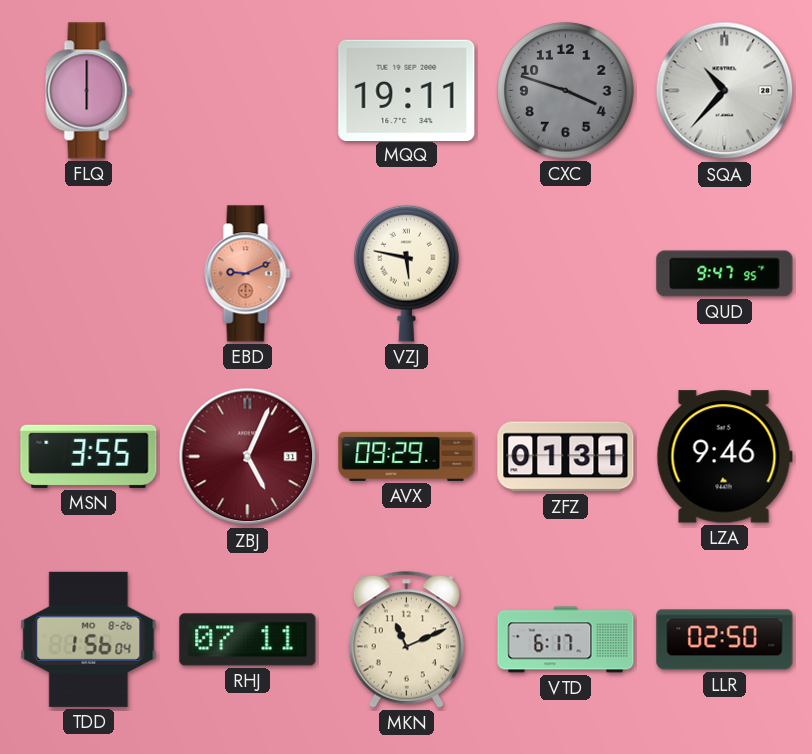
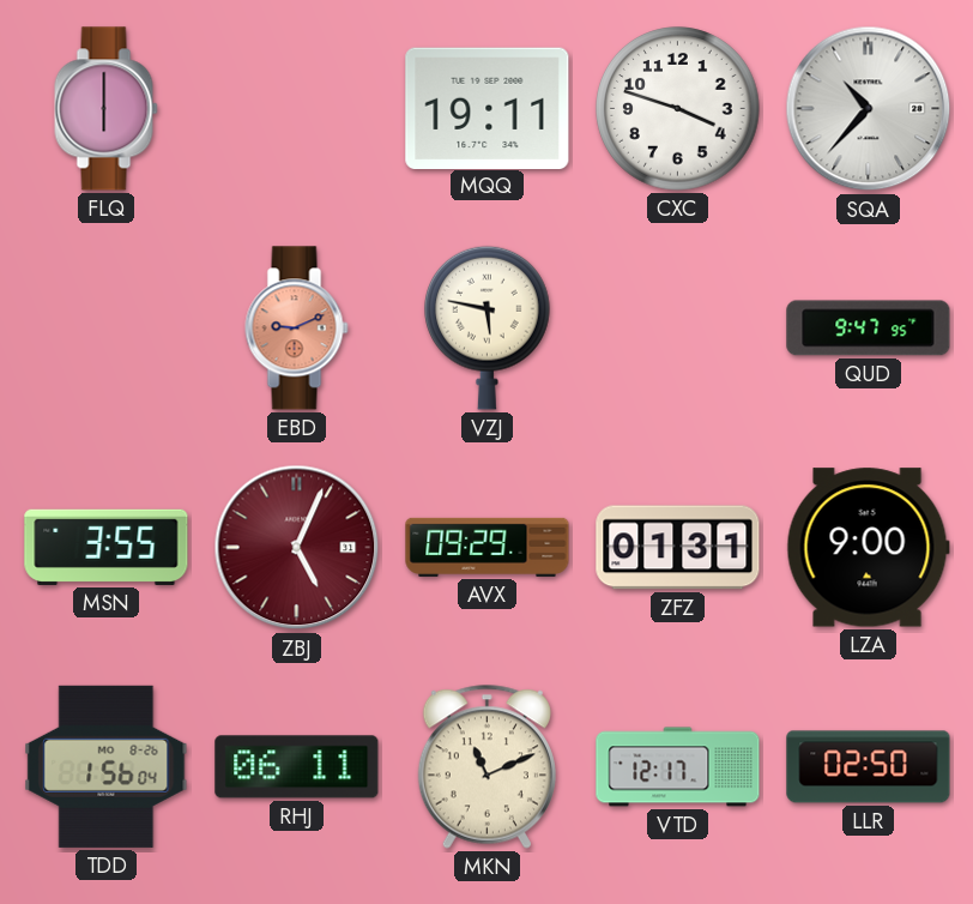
CXC dial: grey -> white
LZA: 9:46 -> 9:00
RHJ: 07:11 -> 06:11
VTD: 6:17 -> 12:17
